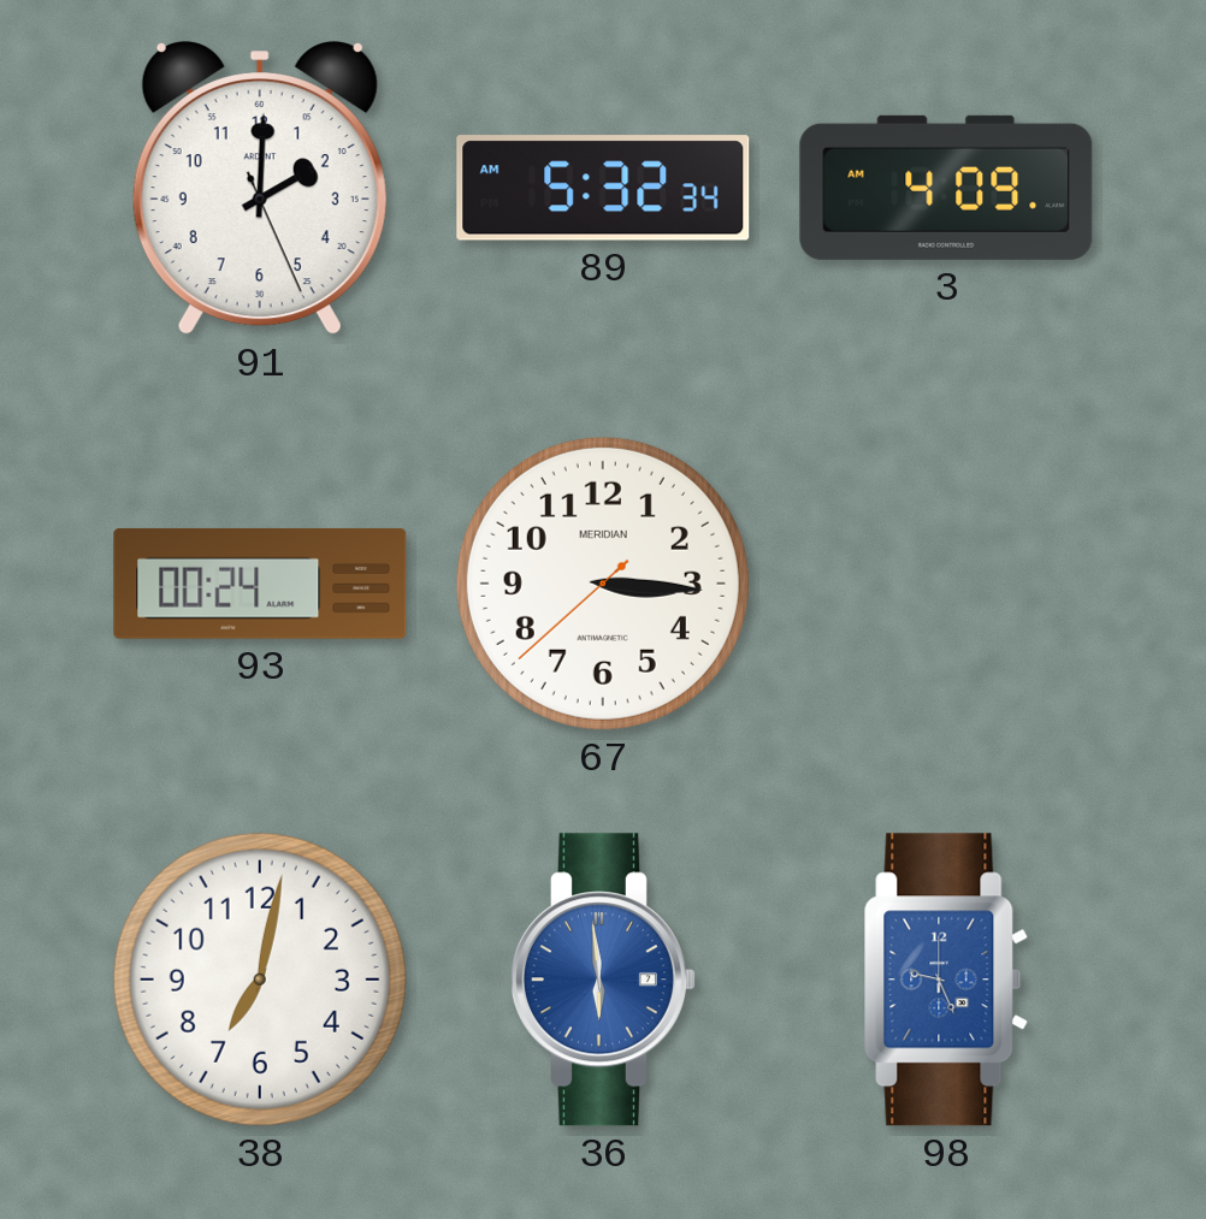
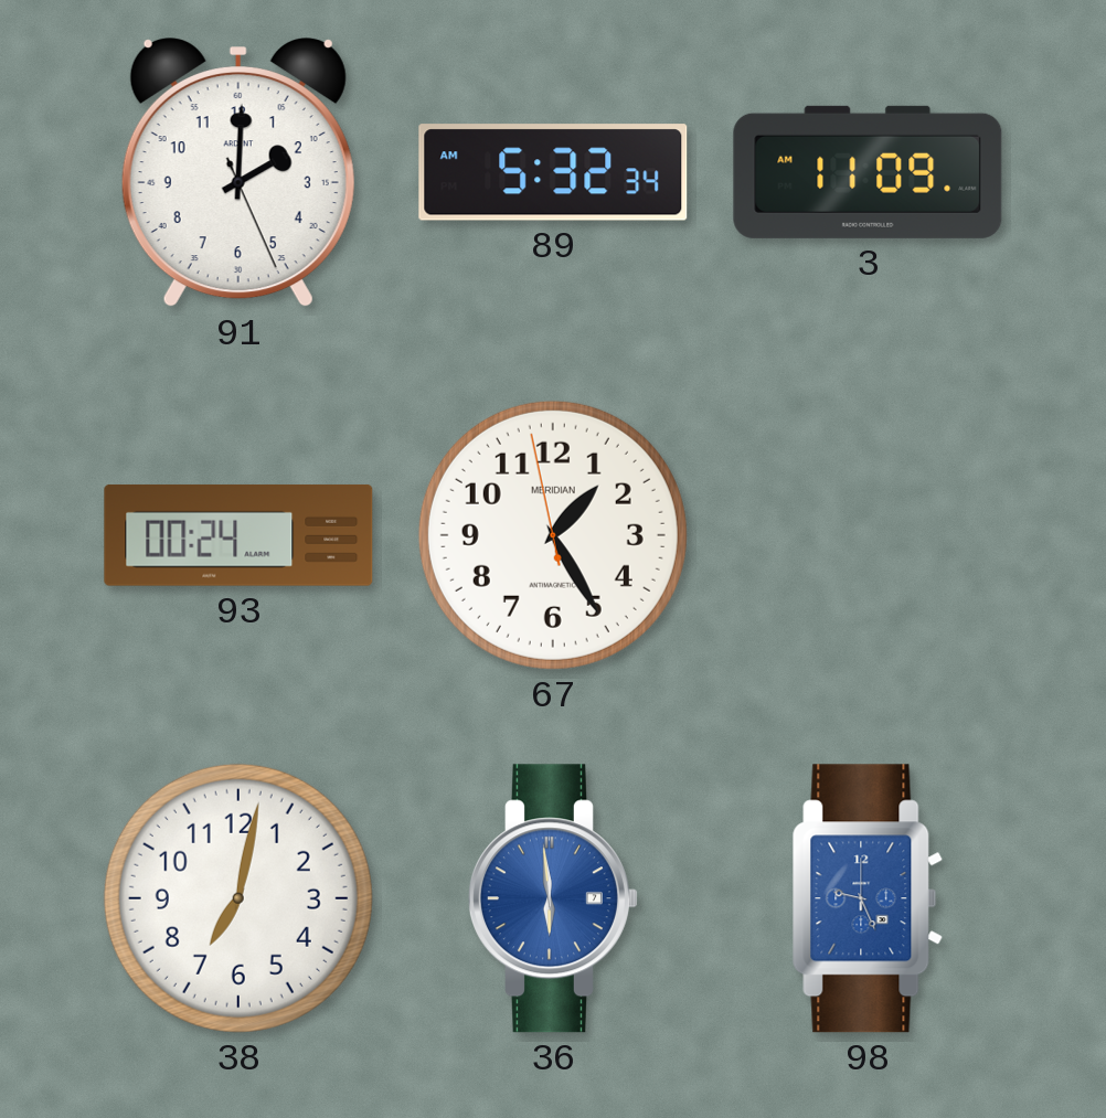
3: 4:09 -> 11:09
67: 3:15 -> 1:24
